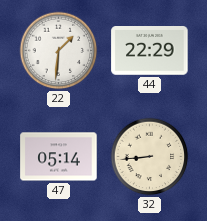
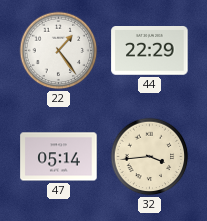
22: 1:31 -> 1:24
32: 8:44 -> 3:44
